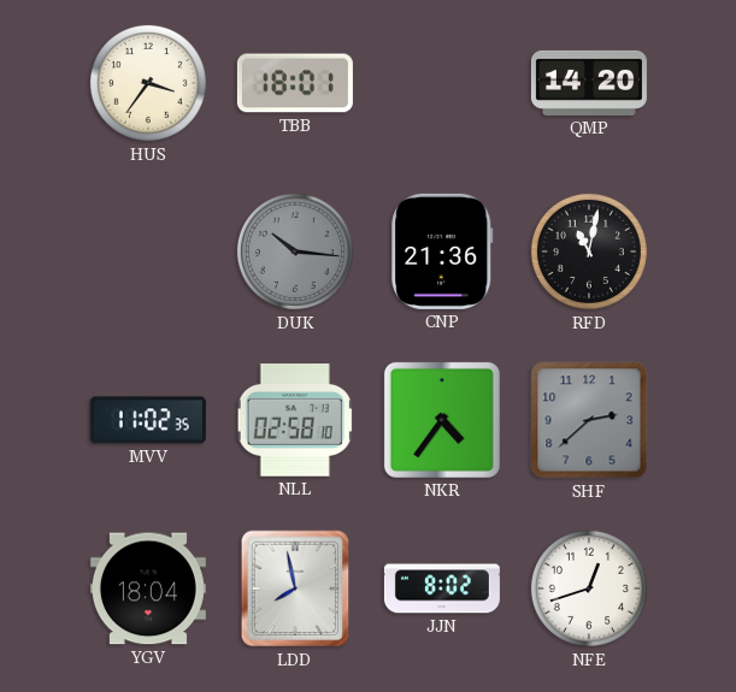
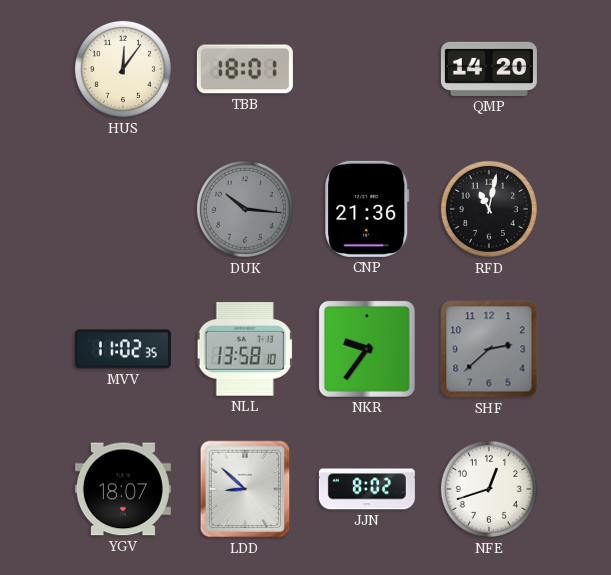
HUS: 3:36 -> 12:06
NLL: 02:58 -> 13:58
NKR: 4:36 -> 9:36
YGV: 18:04 -> 18:07
LDD: 7:58 -> 8:52
